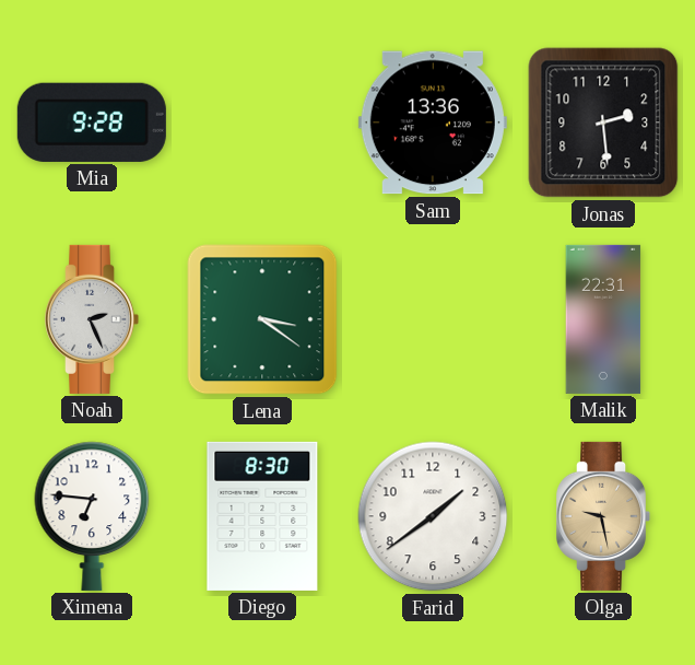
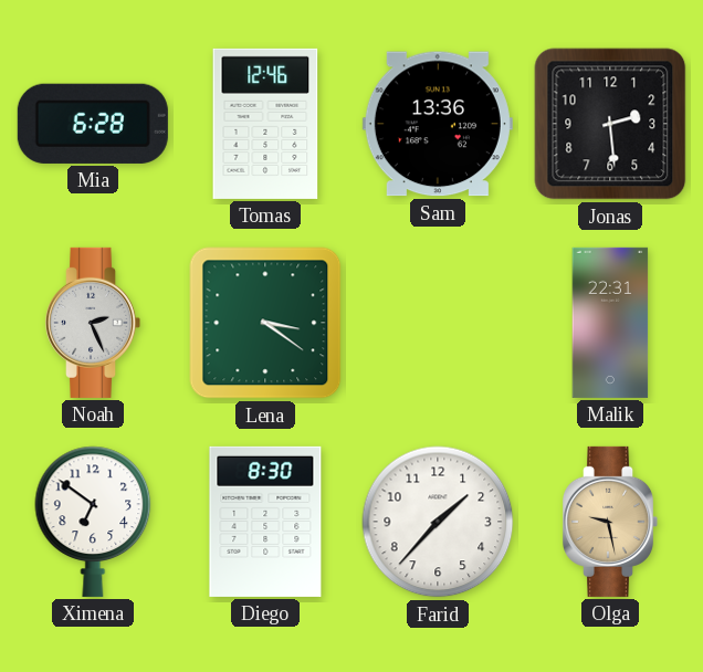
Mia: 9:28 -> 6:28
Tomas: none -> 12:46
Ximena: 6:46 -> 6:51
Farid: 1:39 -> 1:37
